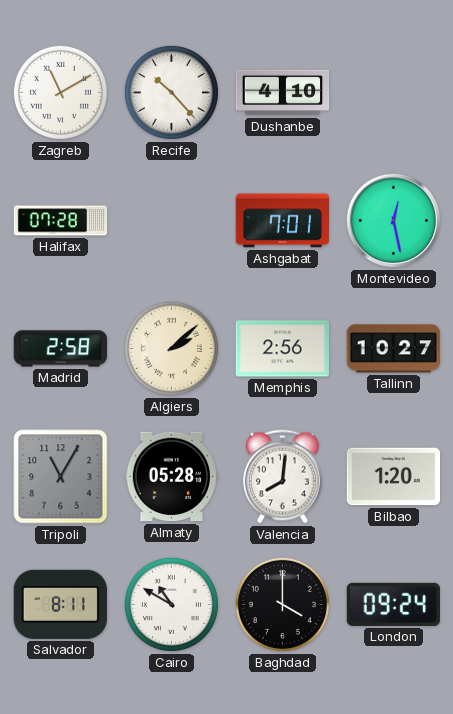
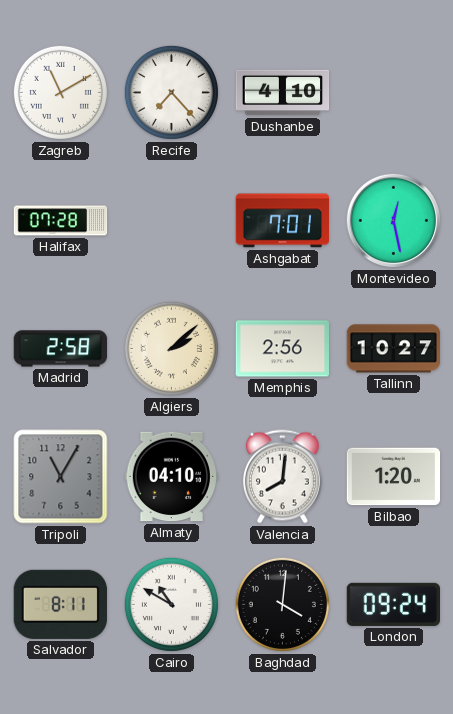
Recife: 10:23 -> 7:23
Almaty: 05:28 -> 04:10
Baghdad: 4:00 -> 4:01
